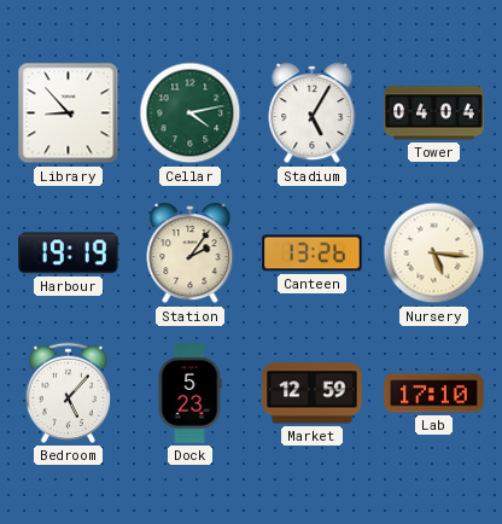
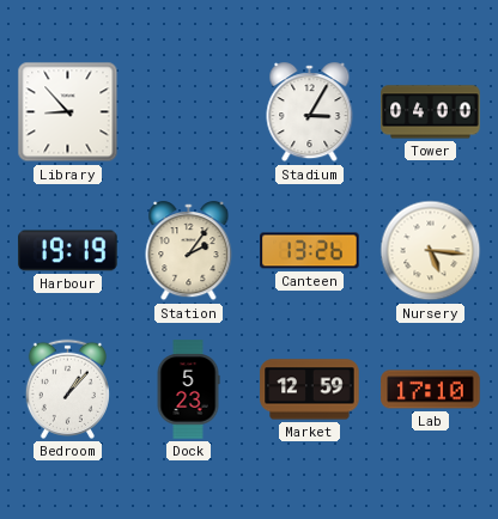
Cellar: 4:13 -> none
Stadium: 5:05 -> 3:05
Tower: 04:04 -> 04:00
Bedroom: 5:07 -> 1:07
